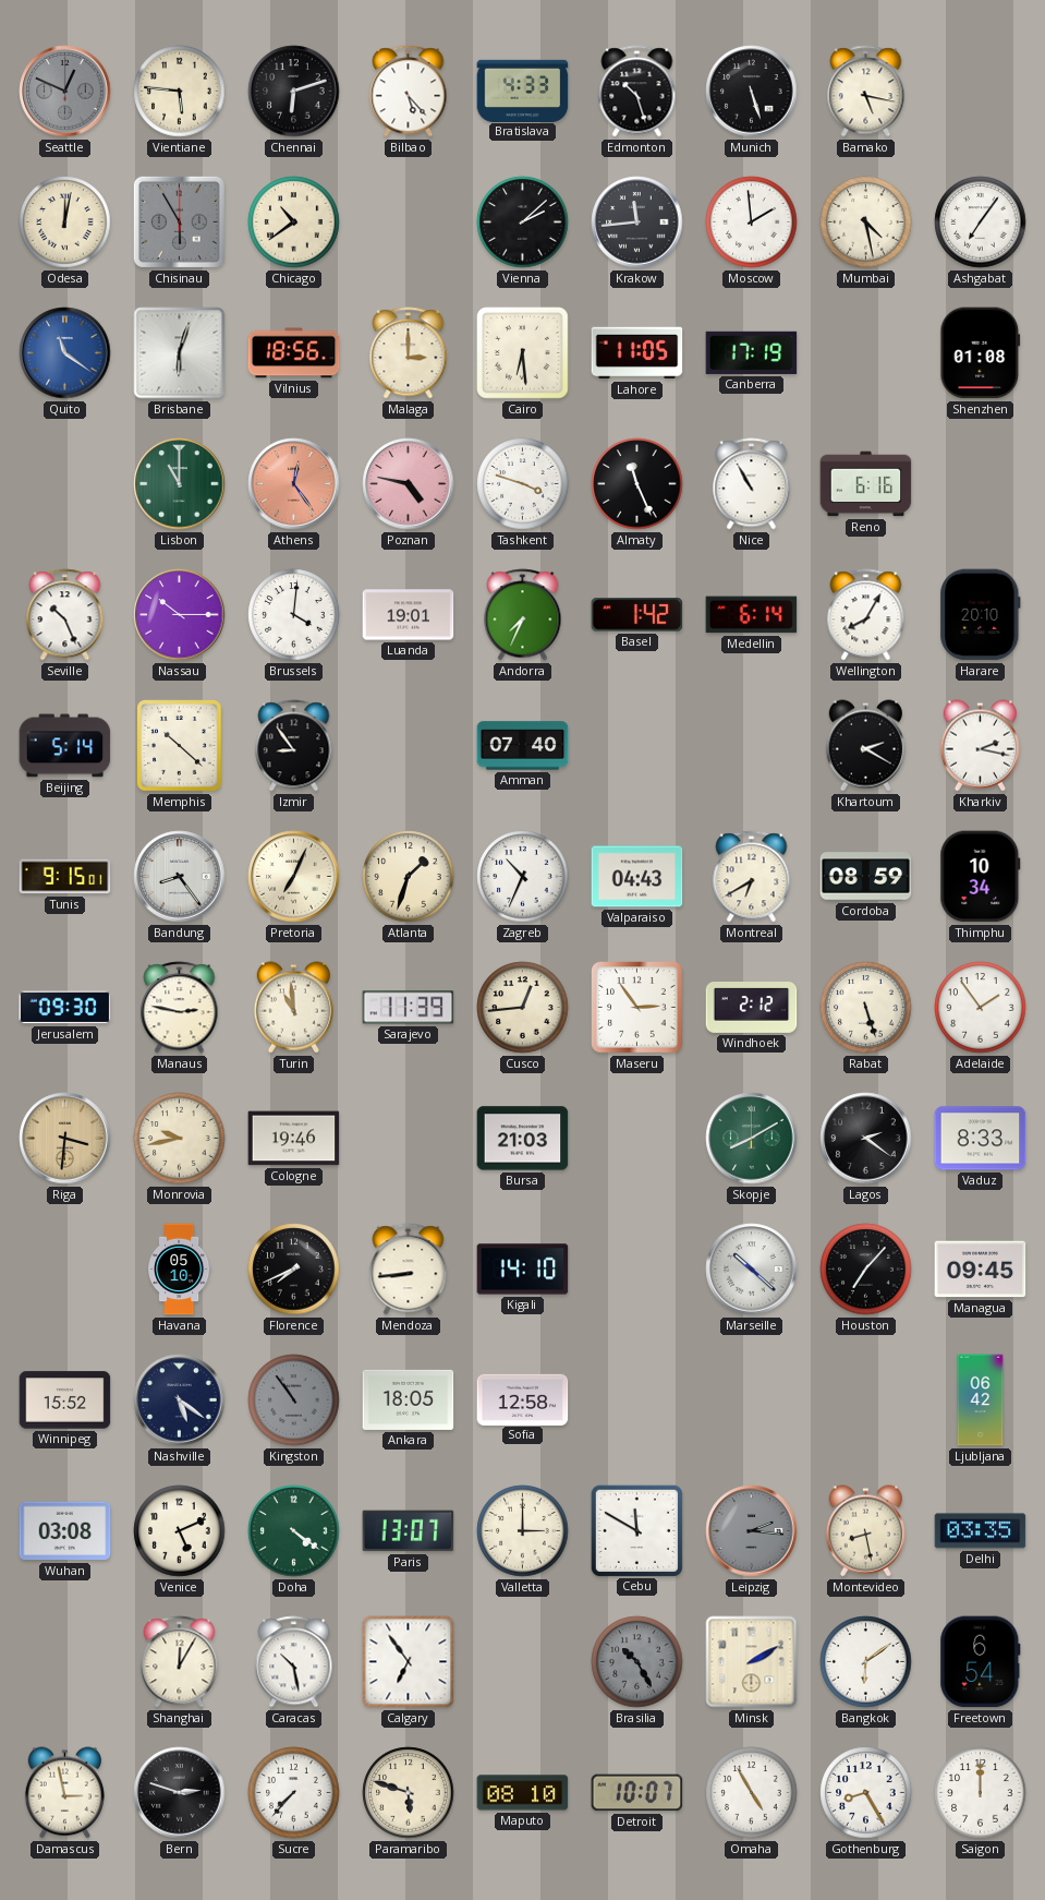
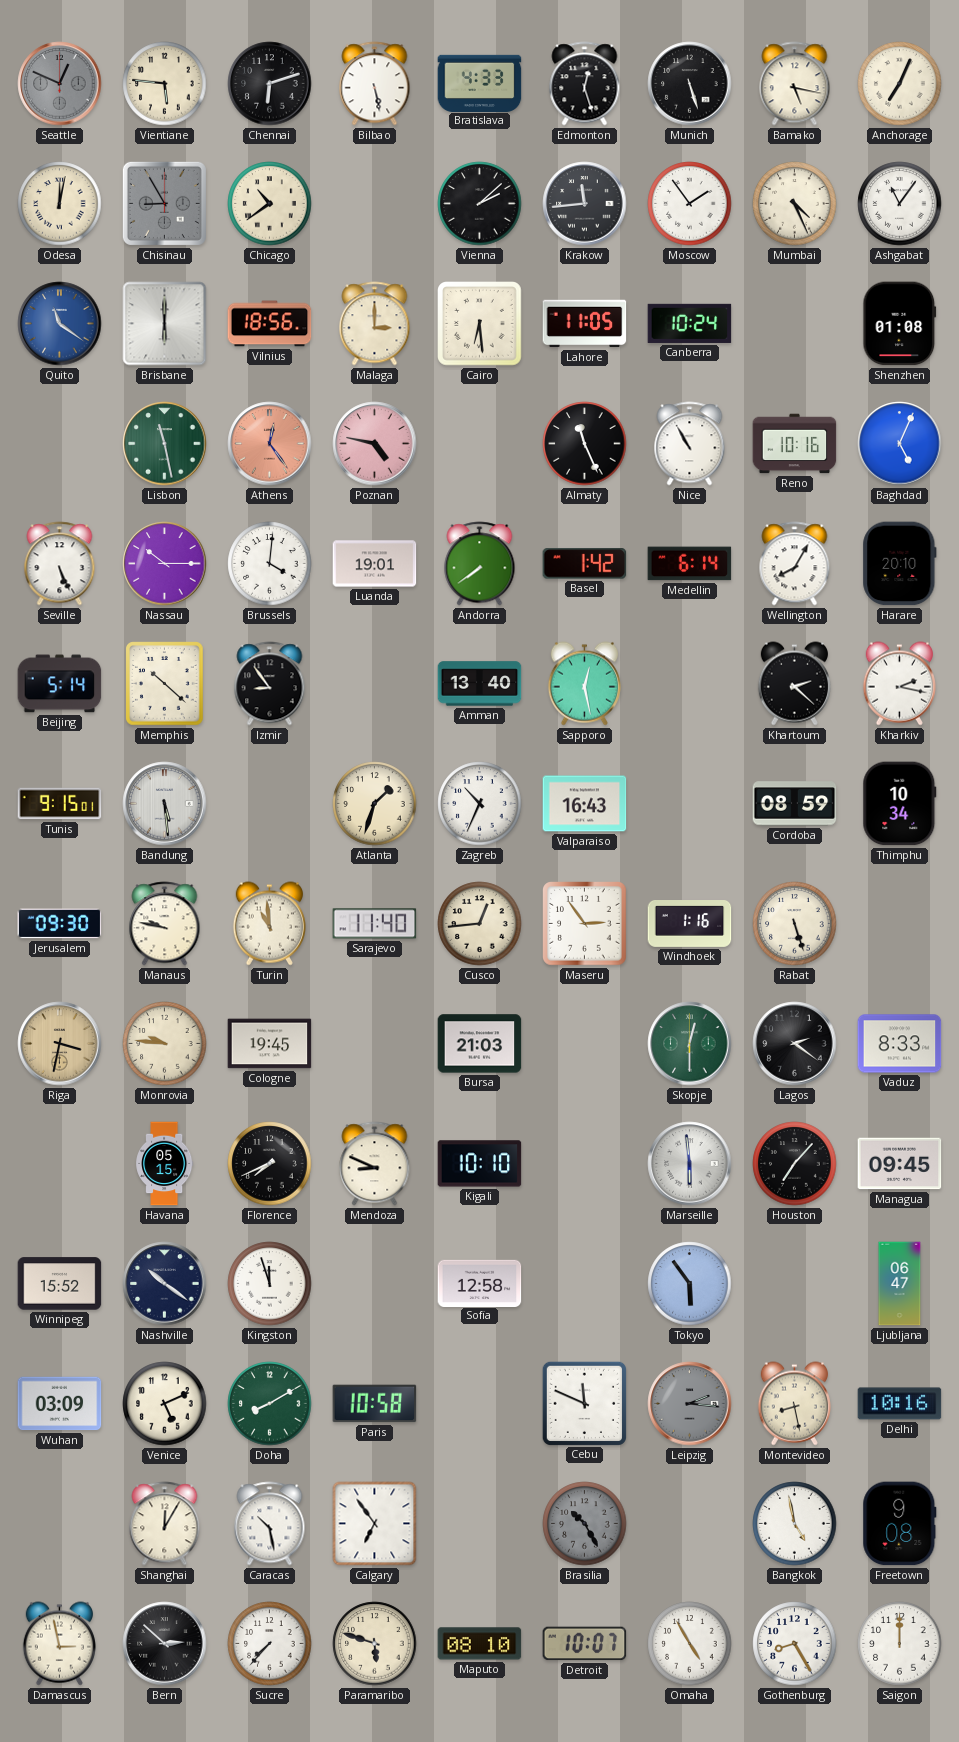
Bilbao: 5:23 -> 5:28
Edmonton: 10:27 -> 12:27
Anchorage: none -> 7:04
Chisinau: 5:55 -> 8:55
Moscow: 1:59 -> 1:54
Mumbai: 4:28 -> 4:26
Ashgabat: 7:06 -> 11:06
Brisbane: 6:03 -> 6:00
Canberra: 17:19 -> 10:24
Lisbon: 11:00 -> 11:28
Tashkent: 3:48 -> none
Reno: 6:16 -> 10:16
Baghdad: none -> 5:04
Seville: 10:26 -> 5:26
Andorra: 7:34 -> 7:39
Amman: 07:40 -> 13:40
Sapporo: none -> 12:28
Khartoum: 2:20 -> 2:22
Bandung: 8:24 -> 5:29
Pretoria: 7:04 -> none
Valparaiso: 04:43 -> 16:43
Montreal: 6:40 -> none
Manaus: 2:47 -> 9:47
Sarajevo: 11:39 -> 11:40
Windhoek: 2:12 -> 1:16
Adelaide: 1:54 -> none
Riga: 3:31 -> 3:32
Monrovia: 9:43 -> 9:46
Cologne: 19:46 -> 19:45
Skopje: 8:10 -> 12:30
Havana: 05:10 -> 05:15
Mendoza: 8:44 -> 8:49
Kigali: 14:10 -> 10:10
Marseille: 10:22 -> 5:59
Nashville: 5:21 -> 10:21
Kingston: 10:54 -> 11:57
Kingston dial: grey -> white
Ankara: 18:05 -> none
Tokyo: none -> 5:54
Ljubljana: 06:42 -> 06:47
Wuhan: 03:08 -> 03:09
Doha: 4:21 -> 8:10
Paris: 13:07 -> 10:58
Valletta: 3:00 -> none
Cebu: 11:50 -> 11:49
Delhi: 03:35 -> 10:16
Minsk: 2:10 -> none
Bangkok: 6:09 -> 4:58
Freetown: 6:54 -> 9:08
Bern: 2:48 -> 2:52
